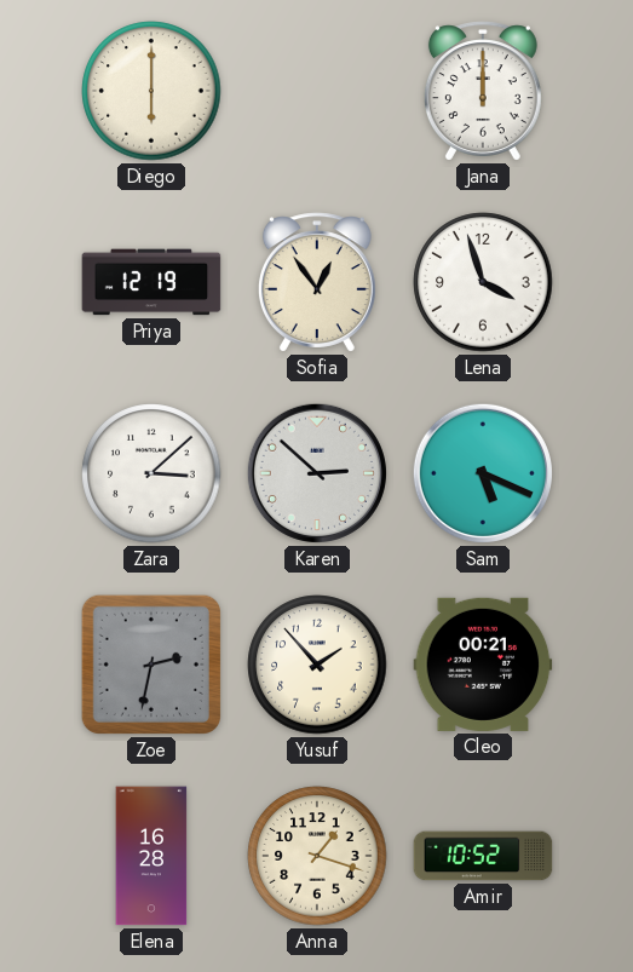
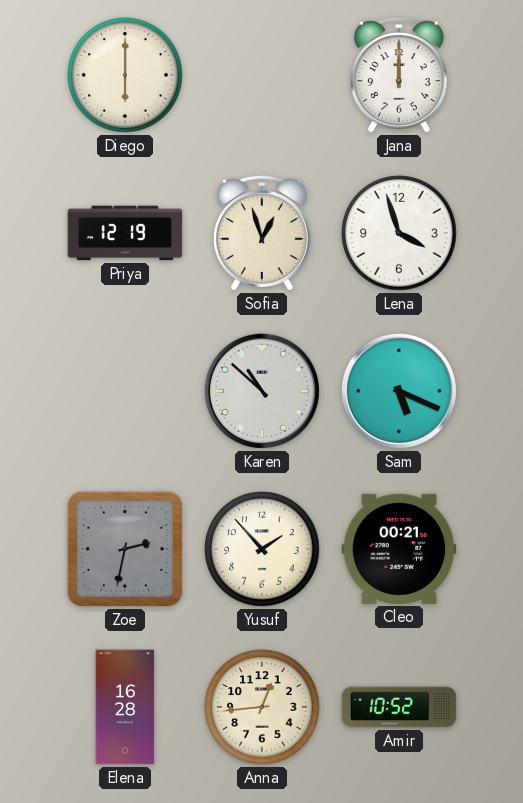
Sofia: 12:54 -> 12:57
Zara: 3:08 -> none
Karen: 2:52 -> 10:52
Anna: 1:18 -> 12:44
